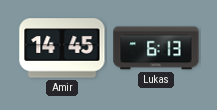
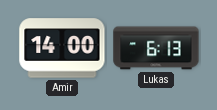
Amir: 14:45 -> 14:00
